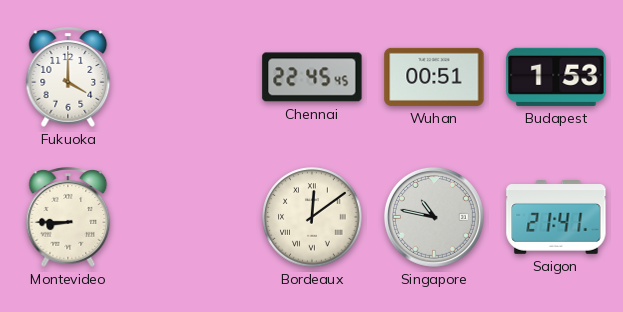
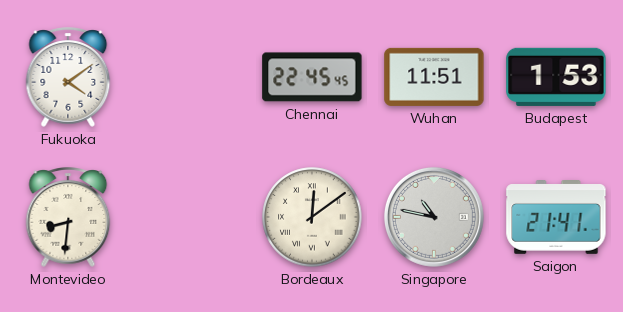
Fukuoka: 4:00 -> 4:09
Wuhan: 00:51 -> 11:51
Montevideo: 8:45 -> 8:31
